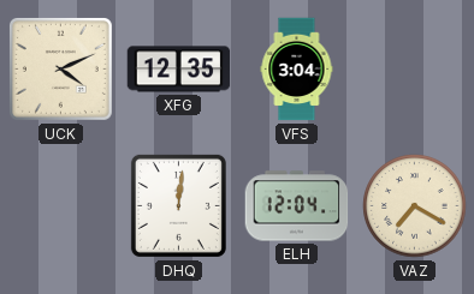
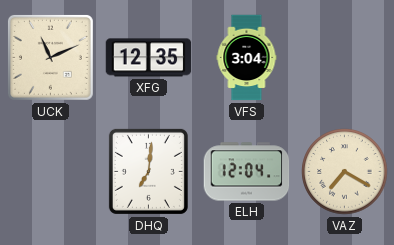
UCK: 4:11 -> 11:11
DHQ: 12:01 -> 7:01
